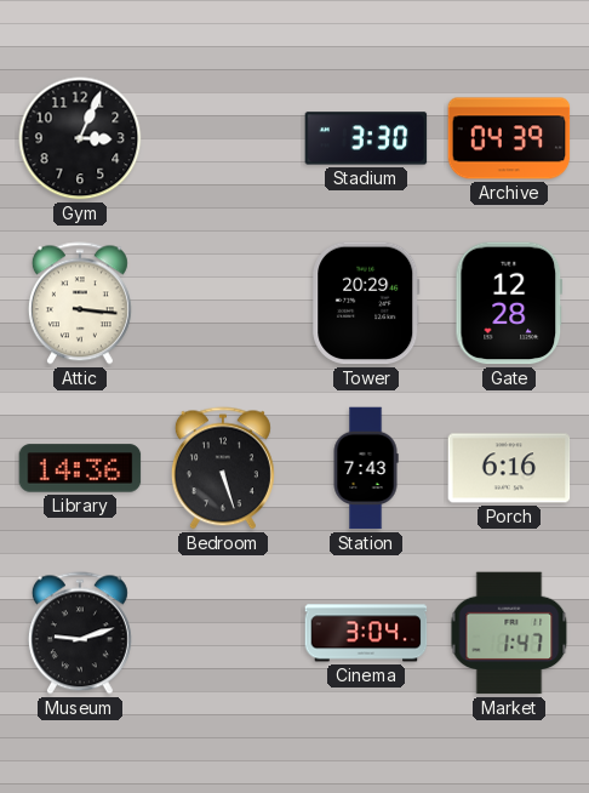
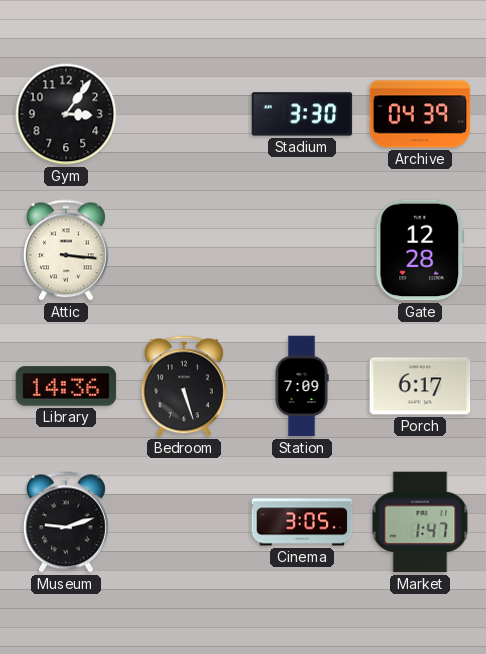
Gym: 3:04 -> 3:06
Tower: 20:29 -> none
Station: 7:43 -> 7:09
Porch: 6:16 -> 6:17
Cinema: 3:04 -> 3:05
